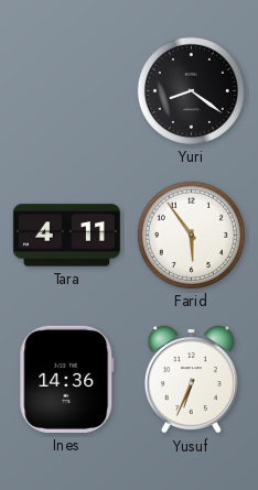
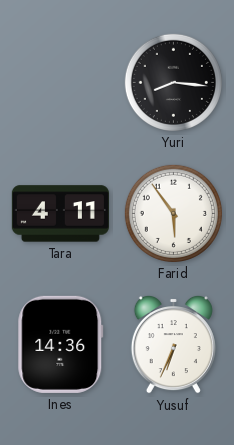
Yuri: 8:21 -> 8:16
